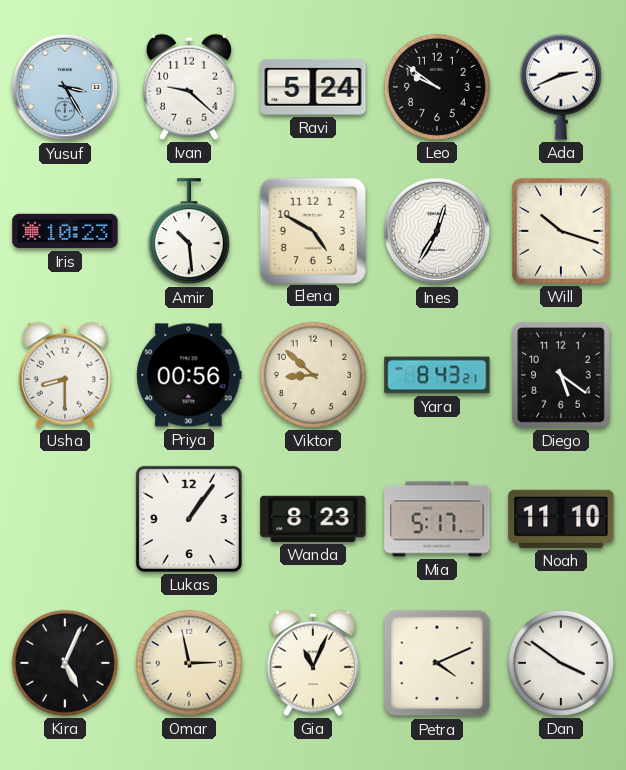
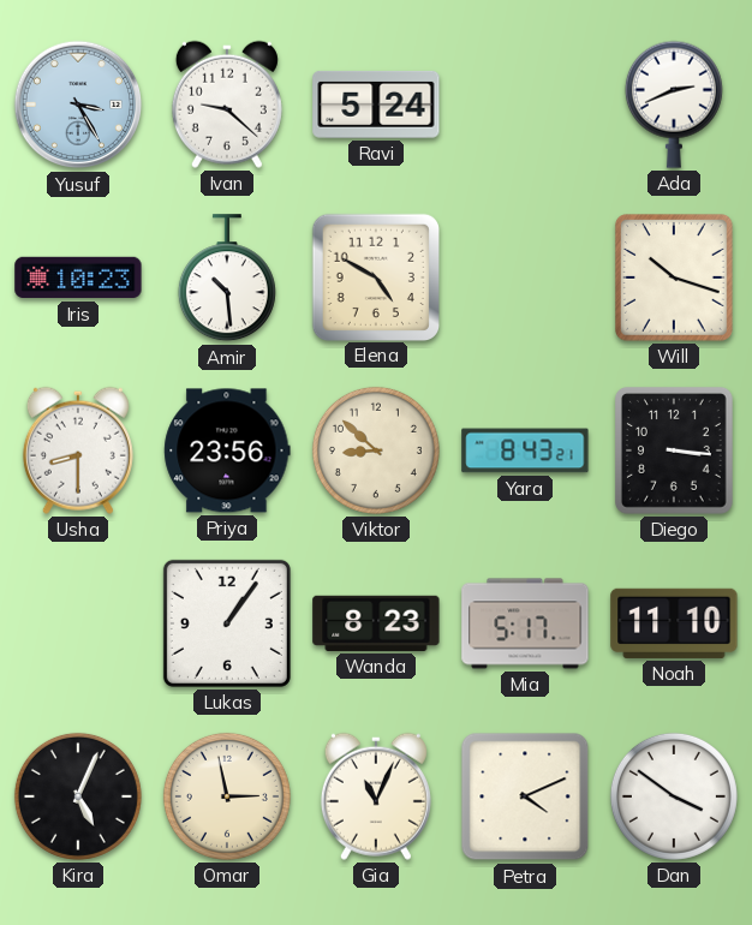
Leo: 9:51 -> none
Ines: 12:35 -> none
Priya: 00:56 -> 23:56
Diego: 5:21 -> 3:16
